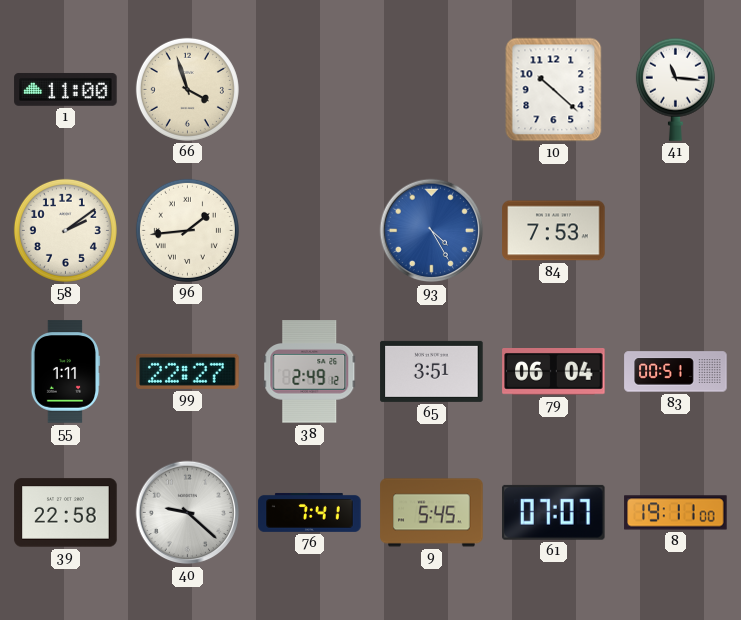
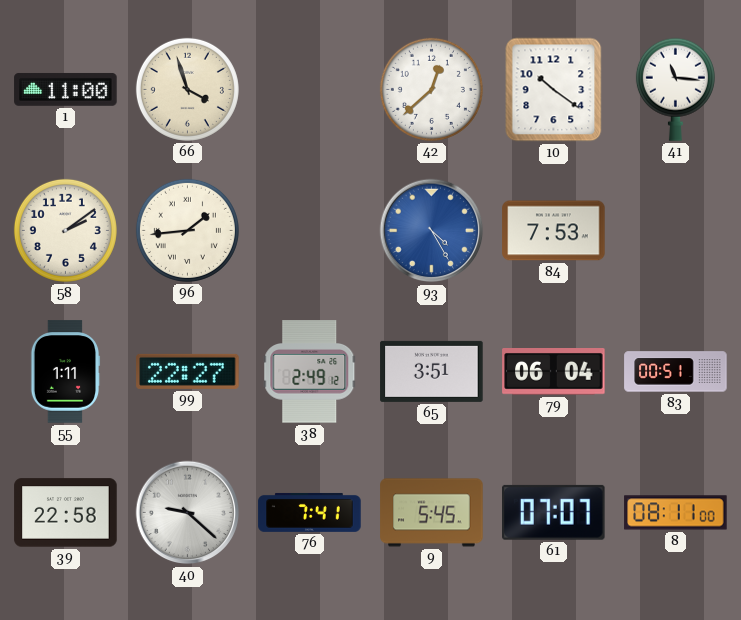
42: none -> 12:38
10: 10:22 -> 10:21
8: 19:11 -> 08:11
